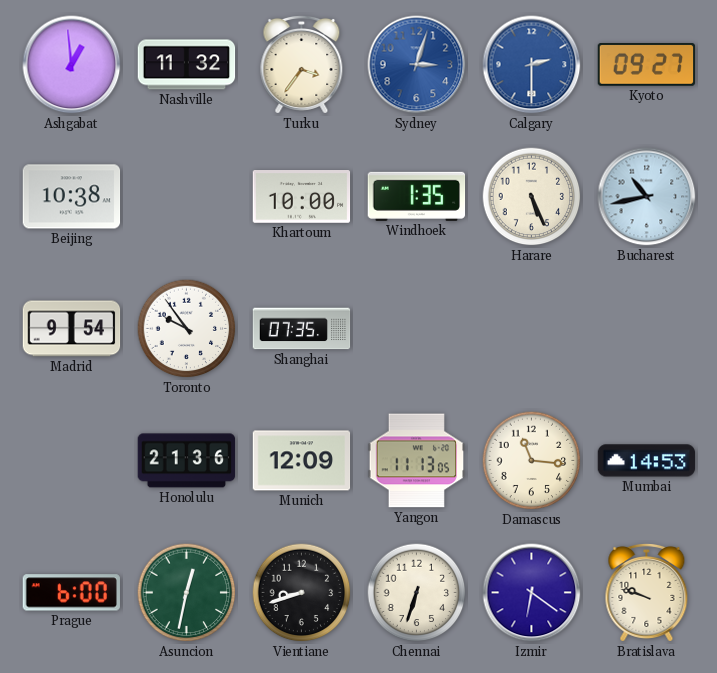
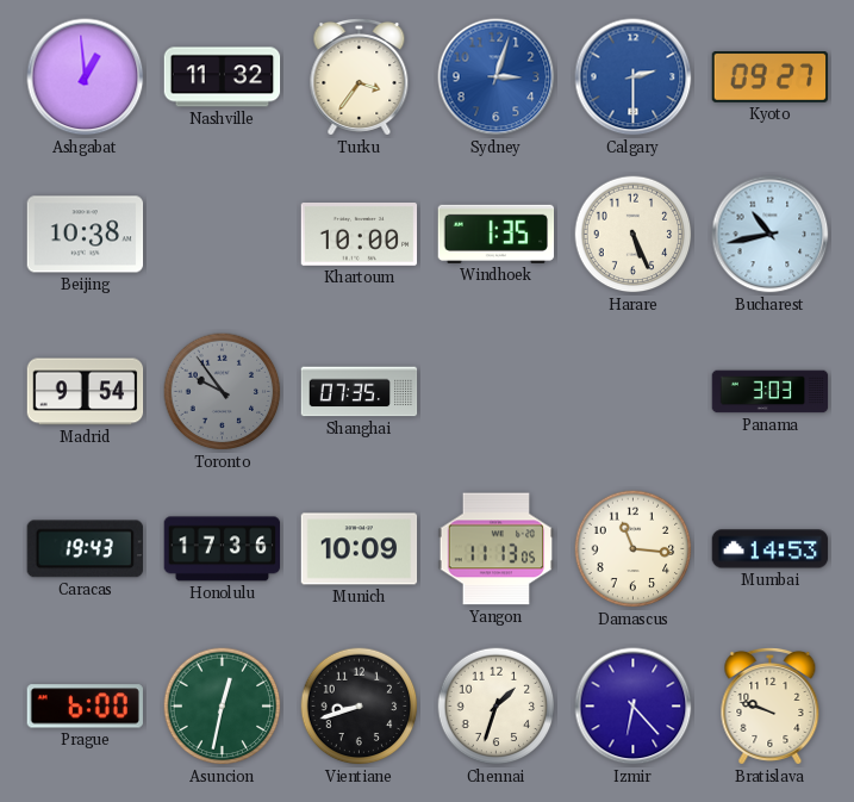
Toronto dial: white -> grey
Panama: none -> 3:03
Caracas: none -> 19:43
Honolulu: 21:36 -> 17:36
Munich: 12:09 -> 10:09
Chennai: 6:33 -> 1:33
Izmir: 6:21 -> 6:23
